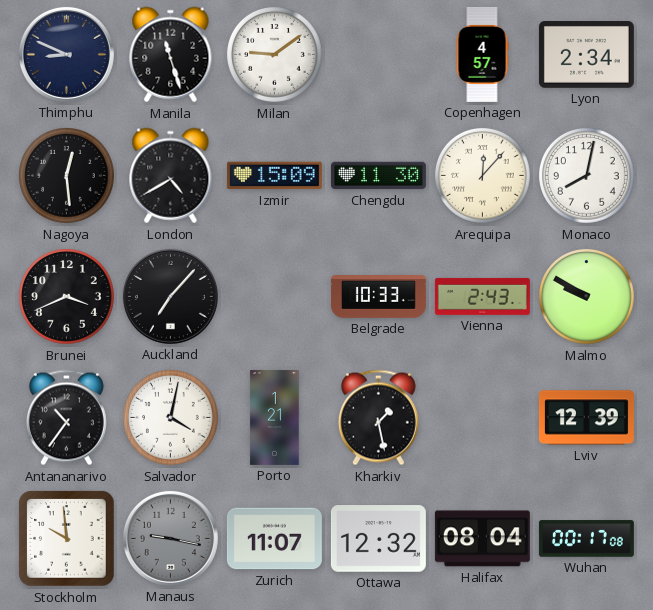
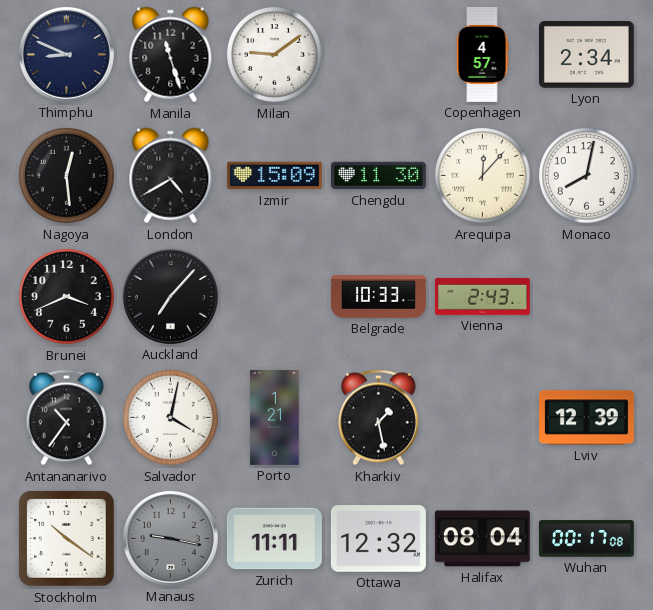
Malmo: 9:50 -> none
Stockholm: 9:59 -> 10:21
Zurich: 11:07 -> 11:11
